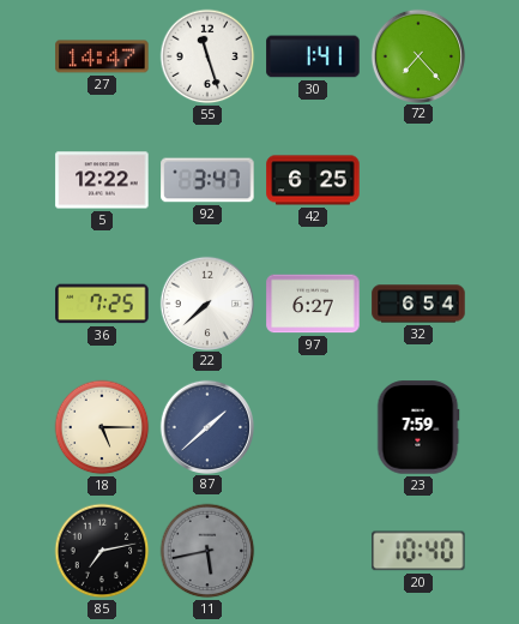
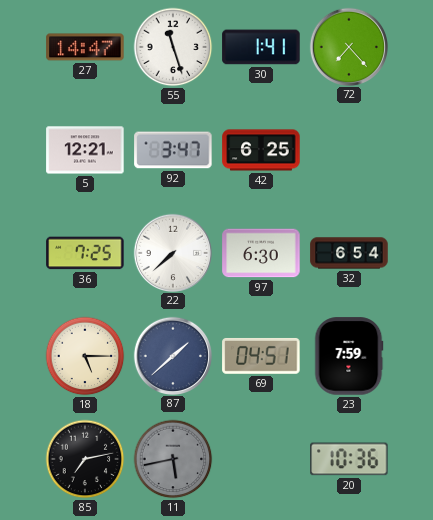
5: 12:22 -> 12:21
97: 6:27 -> 6:30
69: none -> 04:51
20: 10:40 -> 10:36
